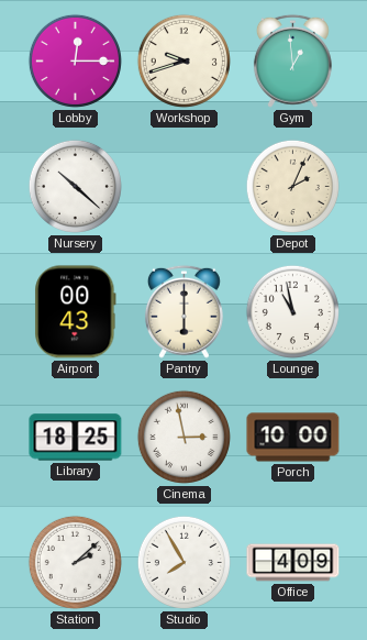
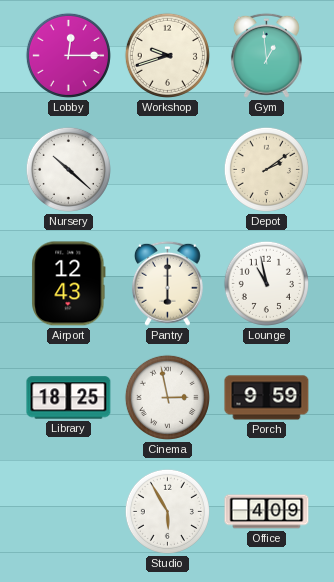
Depot: 2:04 -> 2:09
Airport: 00:43 -> 12:43
Porch: 10:00 -> 9:59
Station: 2:08 -> none
Studio: 7:55 -> 5:55
